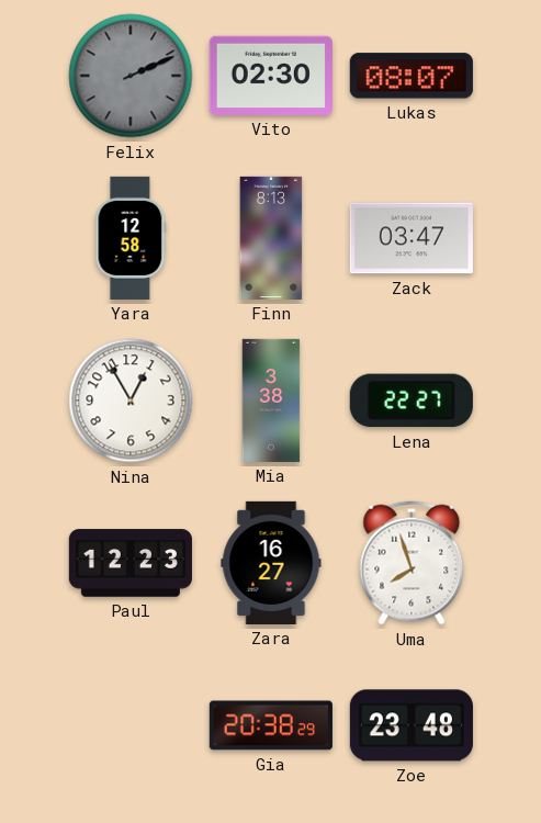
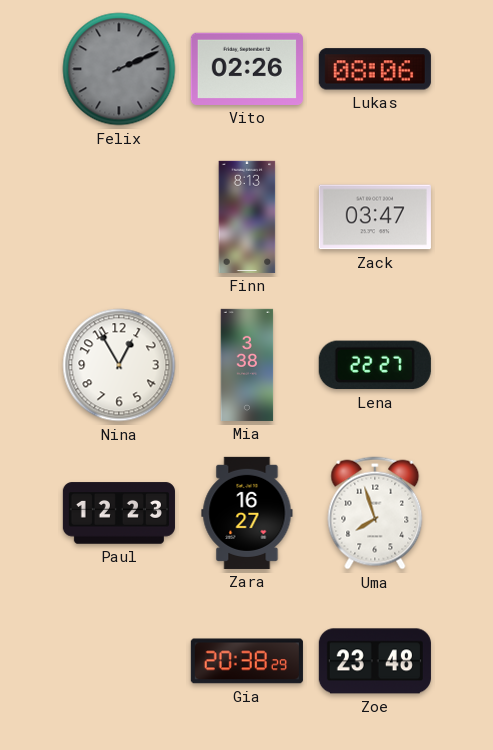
Vito: 02:30 -> 02:26
Lukas: 08:07 -> 08:06
Yara: 12:58 -> none
